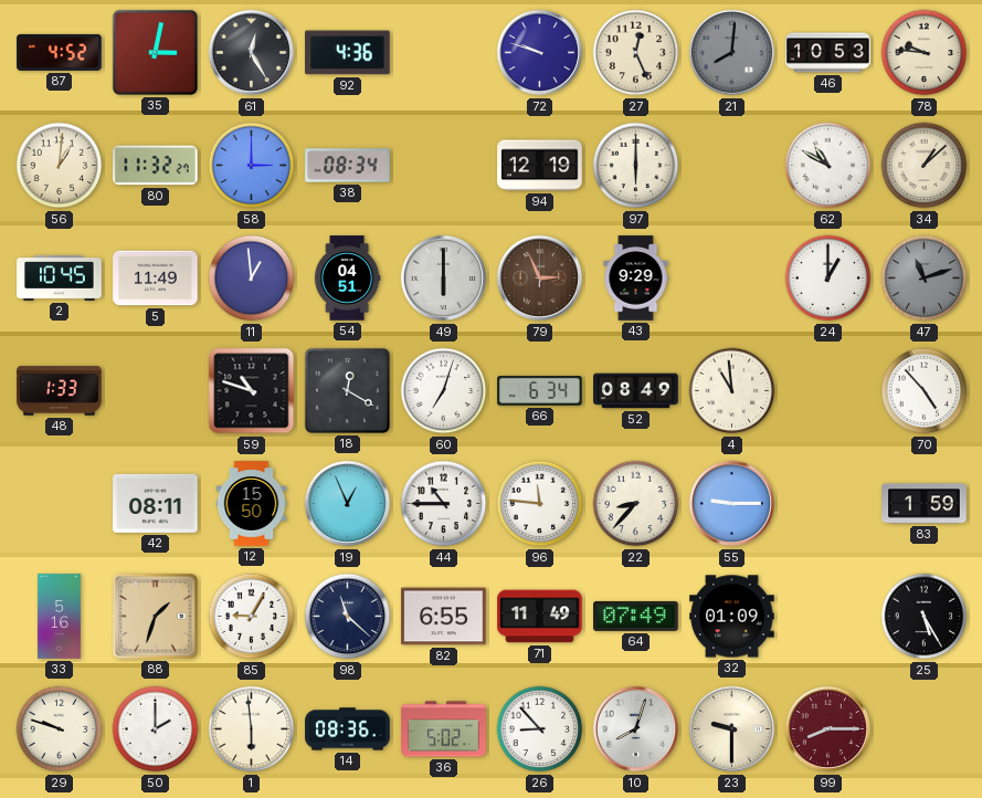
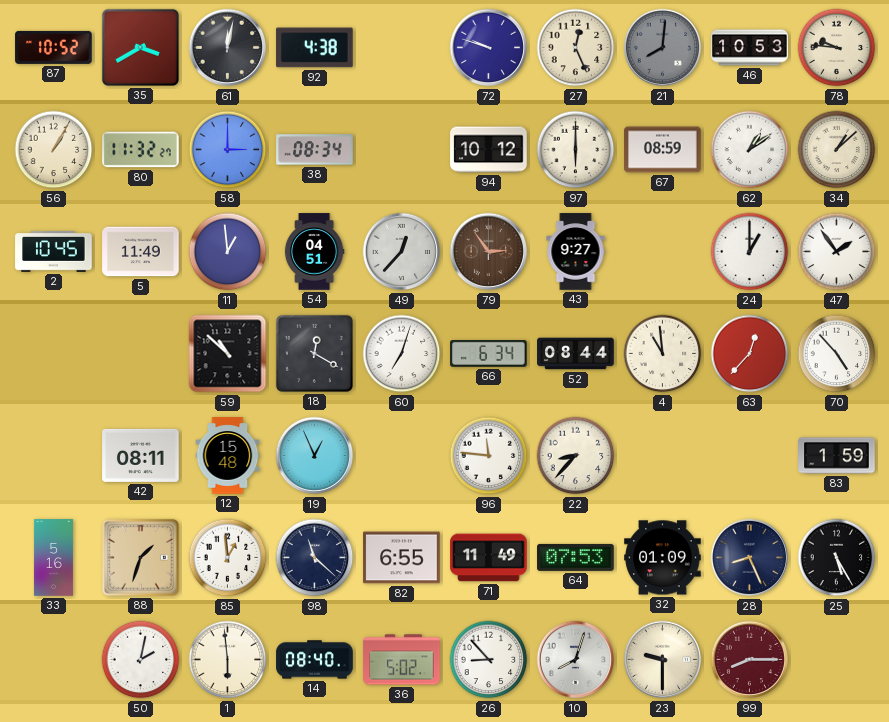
87: 4:52 -> 10:52
35: 3:02 -> 3:40
61: 12:25 -> 12:02
92: 4:36 -> 4:38
56: 1:01 -> 1:05
94: 12:19 -> 10:12
67: none -> 08:59
62: 10:50 -> 1:09
49: 6:00 -> 12:37
79: 2:56 -> 2:54
43: 9:29 -> 9:27
47: 11:12 -> 1:54
47 dial: grey -> white
48: 1:33 -> none
59: 10:48 -> 10:52
52: 08:49 -> 08:44
63: none -> 12:37
12: 15:50 -> 15:48
44: 10:45 -> none
55: 9:15 -> none
85: 9:05 -> 12:59
64: 07:49 -> 07:53
28: none -> 8:26
29: 9:48 -> none
50: 2:00 -> 2:02
14: 08:36 -> 08:40
